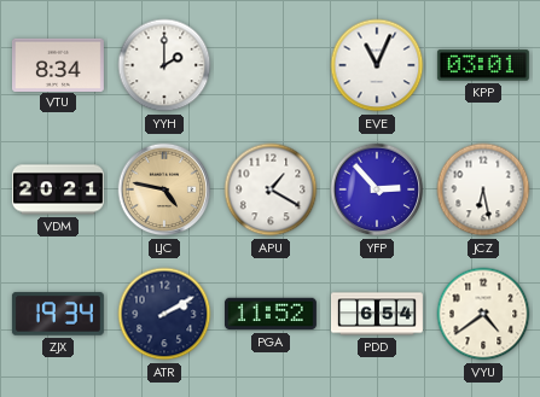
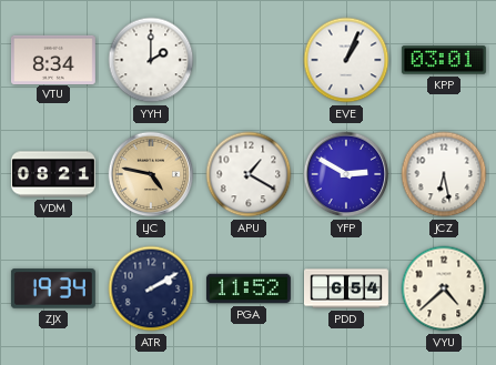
EVE: 11:04 -> 1:04
VDM: 20:21 -> 08:21
YFP: 2:53 -> 2:50
VYU: 4:39 -> 4:38
